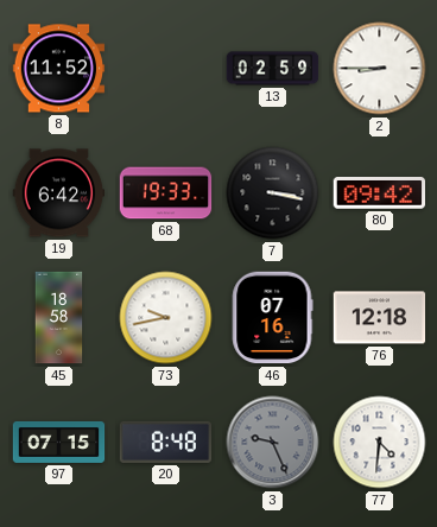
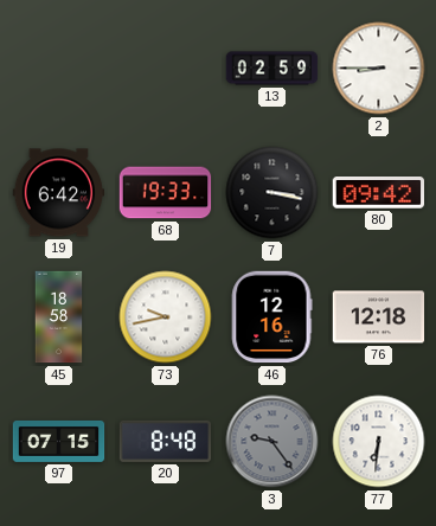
8: 11:52 -> none
46: 07:16 -> 12:16
3: 9:26 -> 9:24
77: 4:31 -> 6:31
